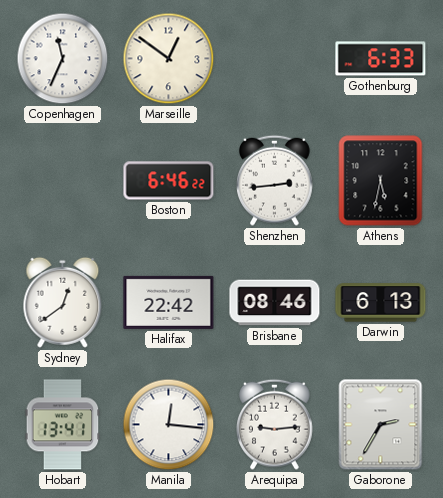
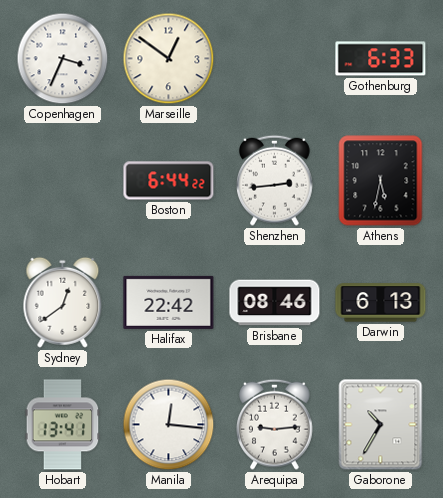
Copenhagen: 11:34 -> 3:34
Boston: 6:46 -> 6:44
Gaborone: 2:35 -> 10:35
